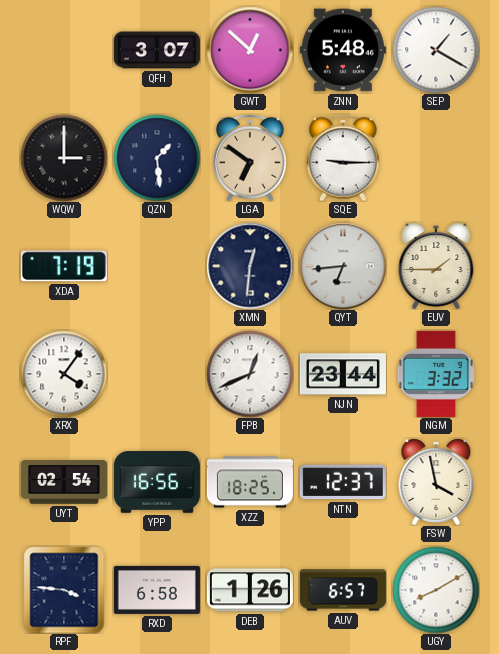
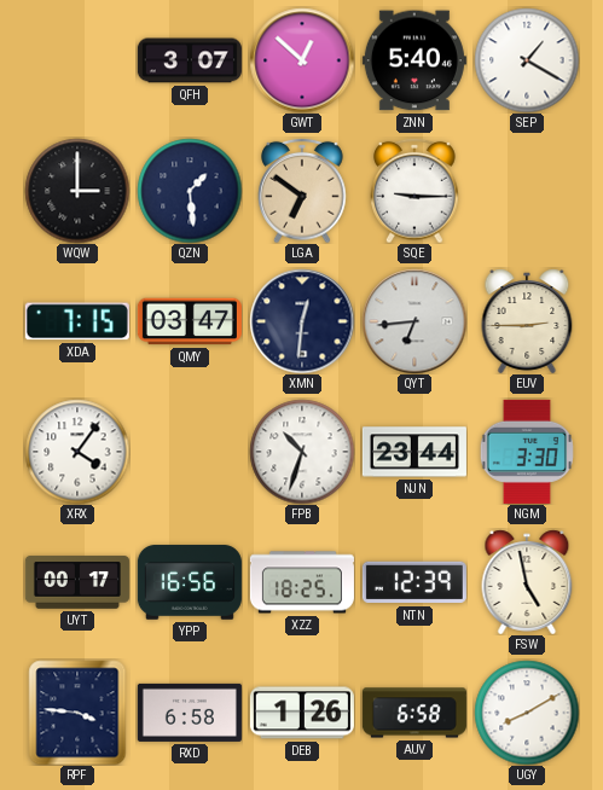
ZNN: 5:48 -> 5:40
XDA: 7:19 -> 7:15
QMY: none -> 03:47
EUV: 1:45 -> 2:45
FPB: 12:41 -> 10:33
NGM: 3:32 -> 3:30
UYT: 02:54 -> 00:17
NTN: 12:37 -> 12:39
FSW: 3:58 -> 4:58
AUV: 6:57 -> 6:58
